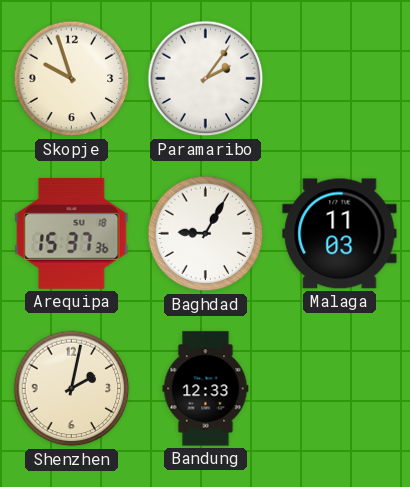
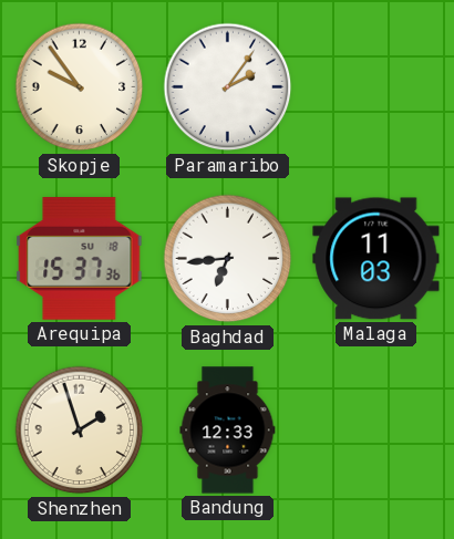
Skopje: 9:57 -> 9:54
Baghdad: 9:05 -> 6:44
Shenzhen: 2:02 -> 1:57
